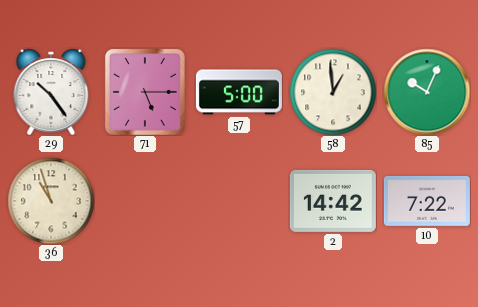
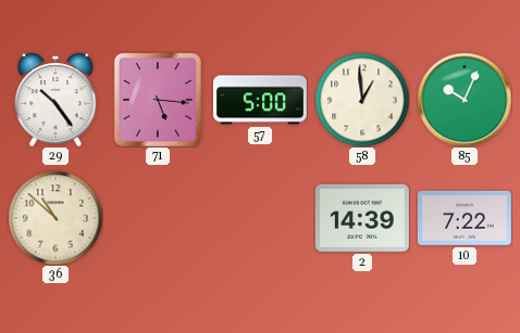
71: 5:15 -> 5:16
36: 10:57 -> 10:52
2: 14:42 -> 14:39
